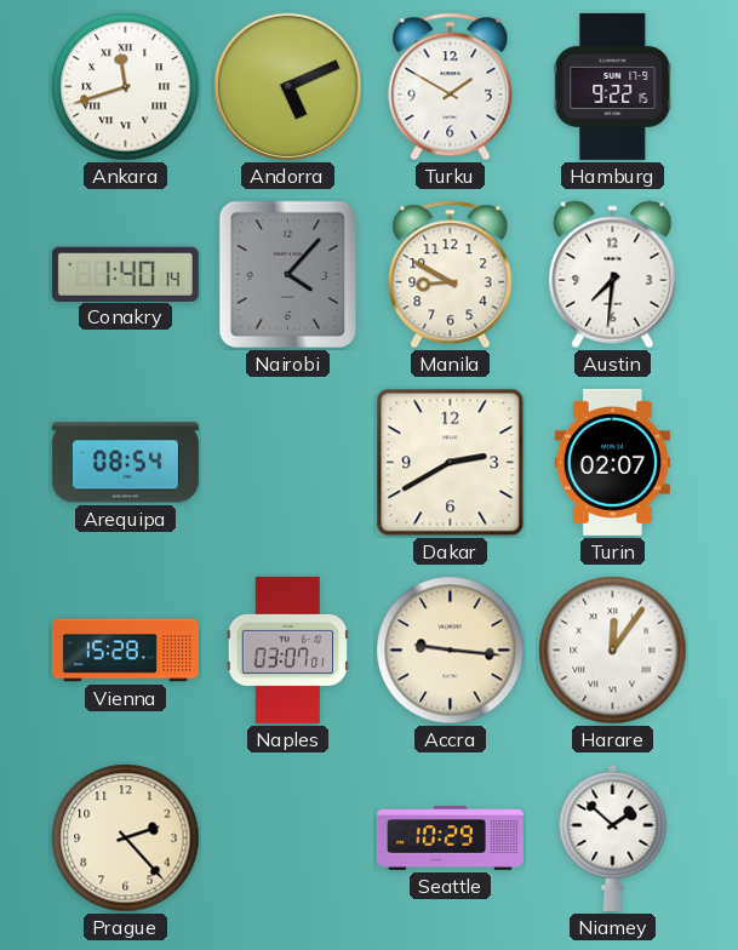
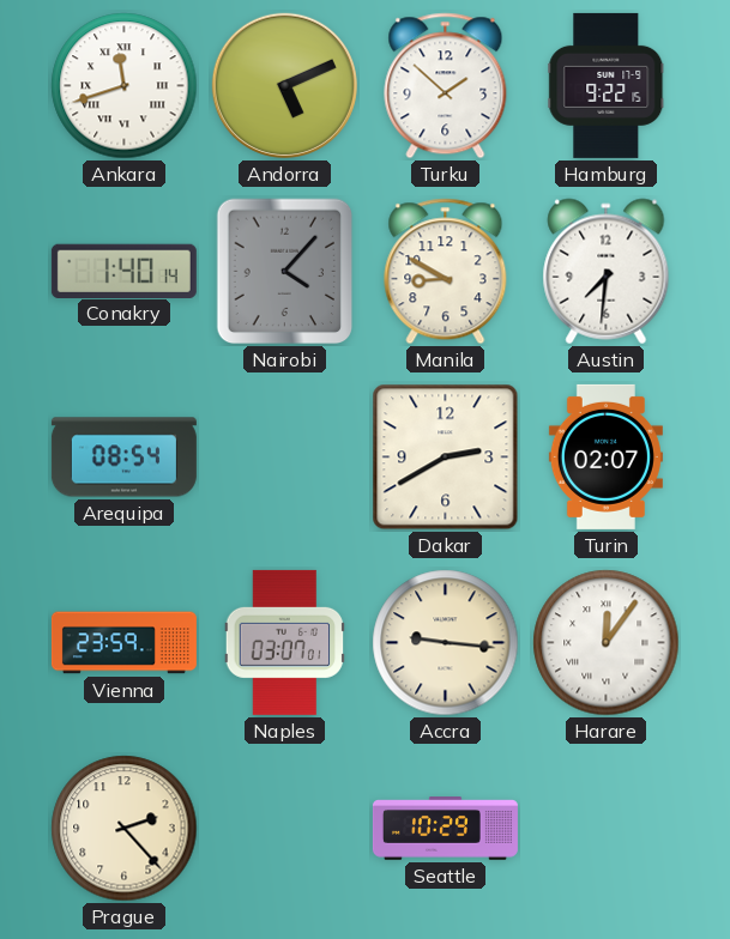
Turku: 1:50 -> 1:52
Vienna: 15:28 -> 23:59
Niamey: 1:52 -> none
